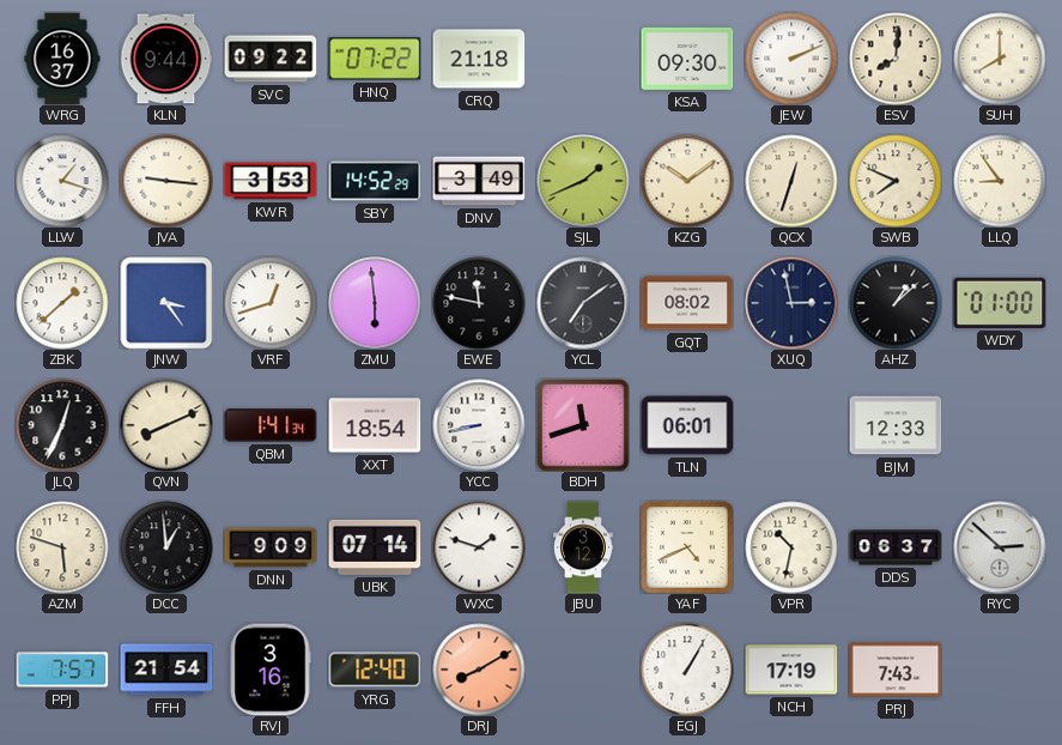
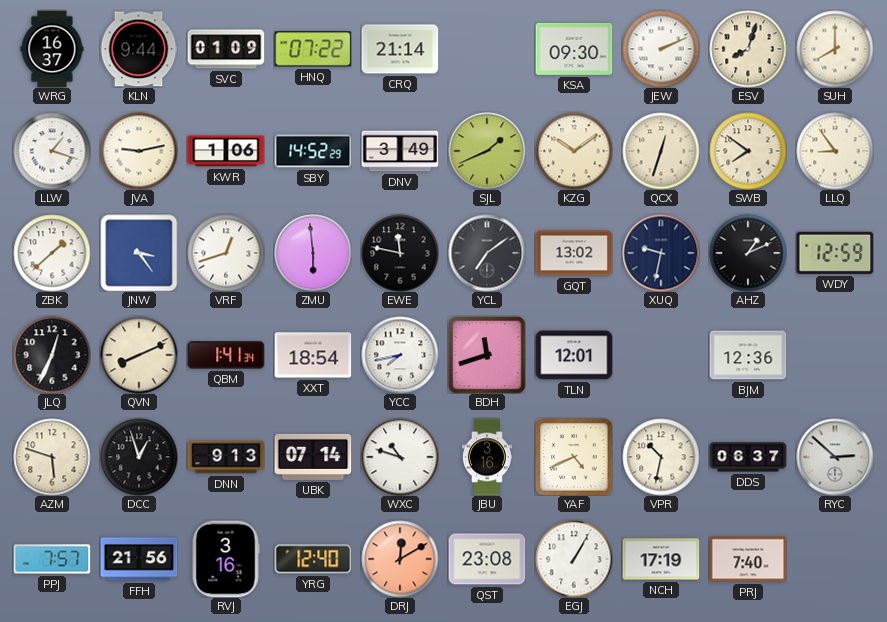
SVC: 09:22 -> 01:09
CRQ: 21:18 -> 21:14
ESV: 8:01 -> 8:03
JVA: 9:16 -> 9:13
KWR: 3:53 -> 1:06
SWB: 7:49 -> 7:51
GQT: 08:02 -> 13:02
XUQ: 2:58 -> 9:32
AHZ: 1:08 -> 1:11
WDY: 01:00 -> 12:59
YCC: 8:43 -> 7:43
TLN: 06:01 -> 12:01
BJM: 12:33 -> 12:36
DCC: 12:59 -> 12:57
DNN: 9:09 -> 9:13
WXC: 1:48 -> 10:48
JBU: 3:12 -> 3:16
FFH: 21:54 -> 21:56
DRJ: 8:10 -> 12:10
QST: none -> 23:08
PRJ: 7:43 -> 7:40
